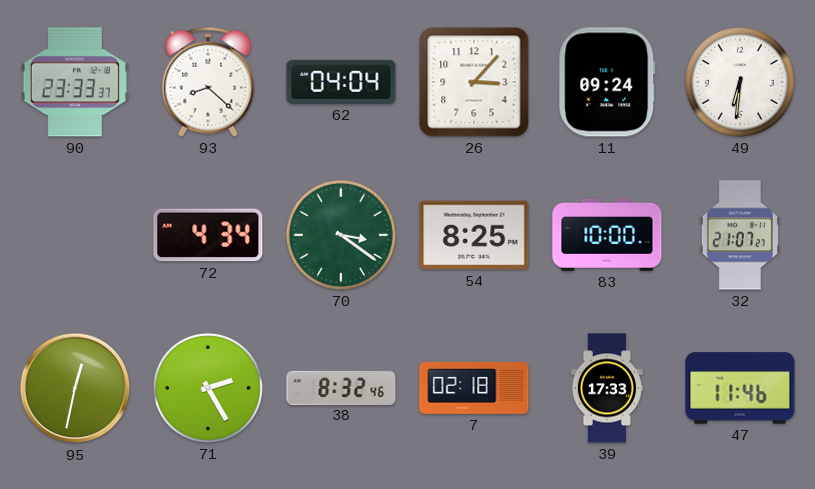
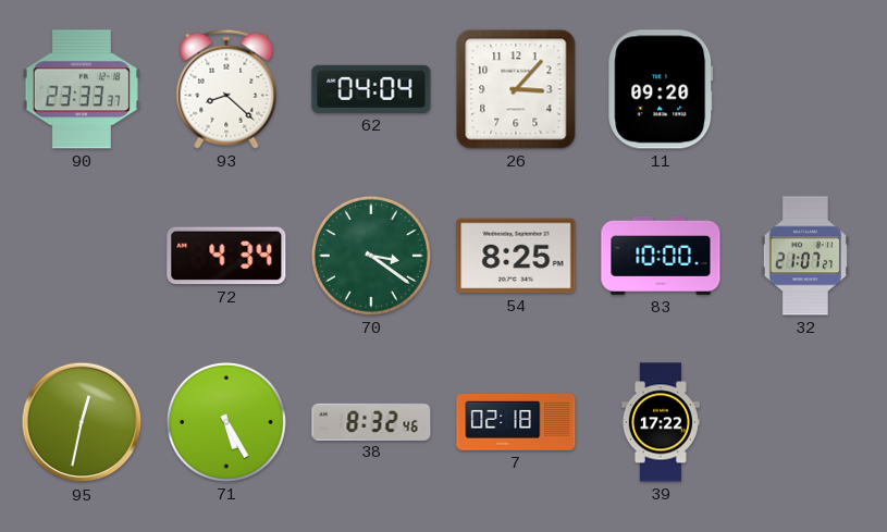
11: 09:24 -> 09:20
49: 6:31 -> none
71: 2:25 -> 5:25
39: 17:33 -> 17:22
47: 11:46 -> none
